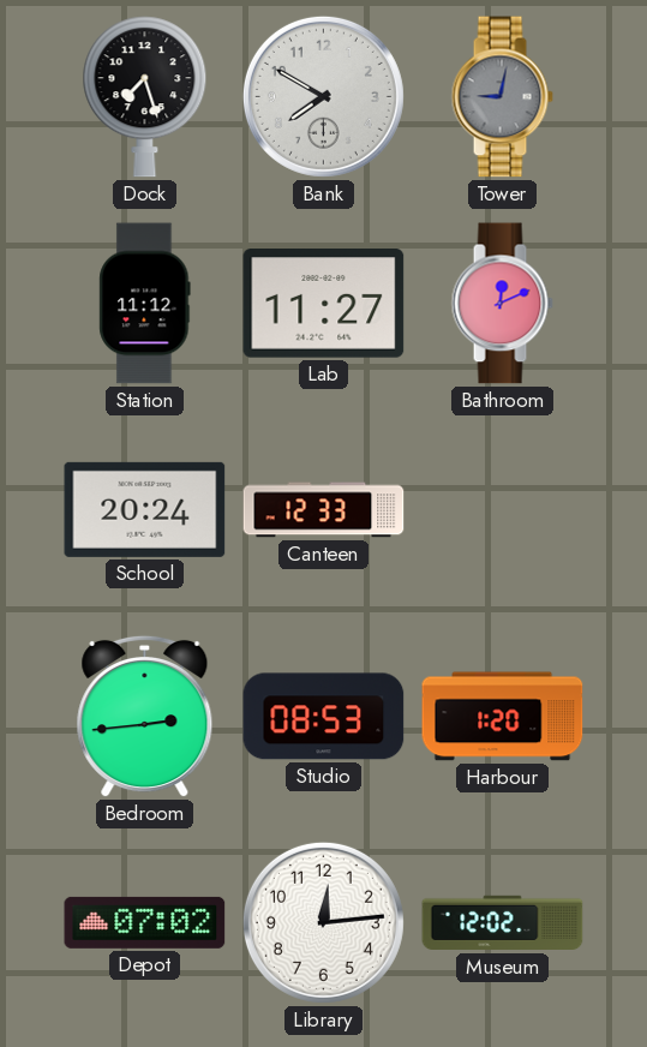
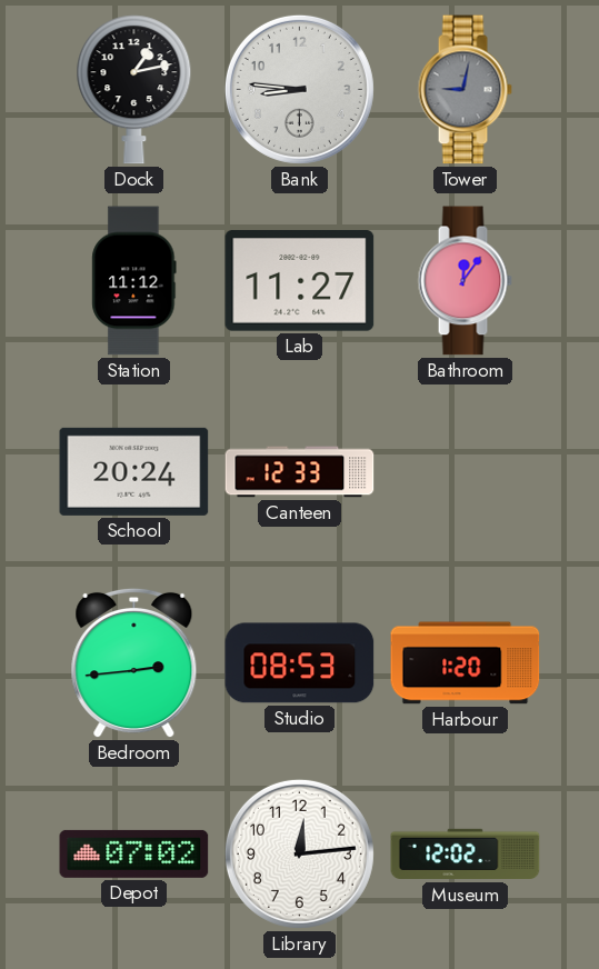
Dock: 7:27 -> 1:13
Bank: 7:50 -> 8:46
Bathroom: 12:11 -> 12:06
